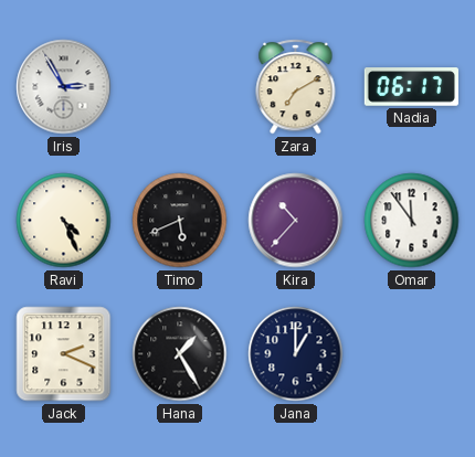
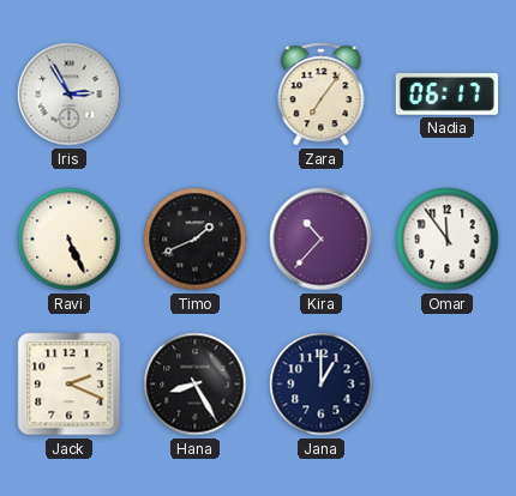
Zara: 7:10 -> 7:06
Ravi: 4:26 -> 5:26
Timo: 5:41 -> 1:41
Hana: 1:25 -> 8:25
